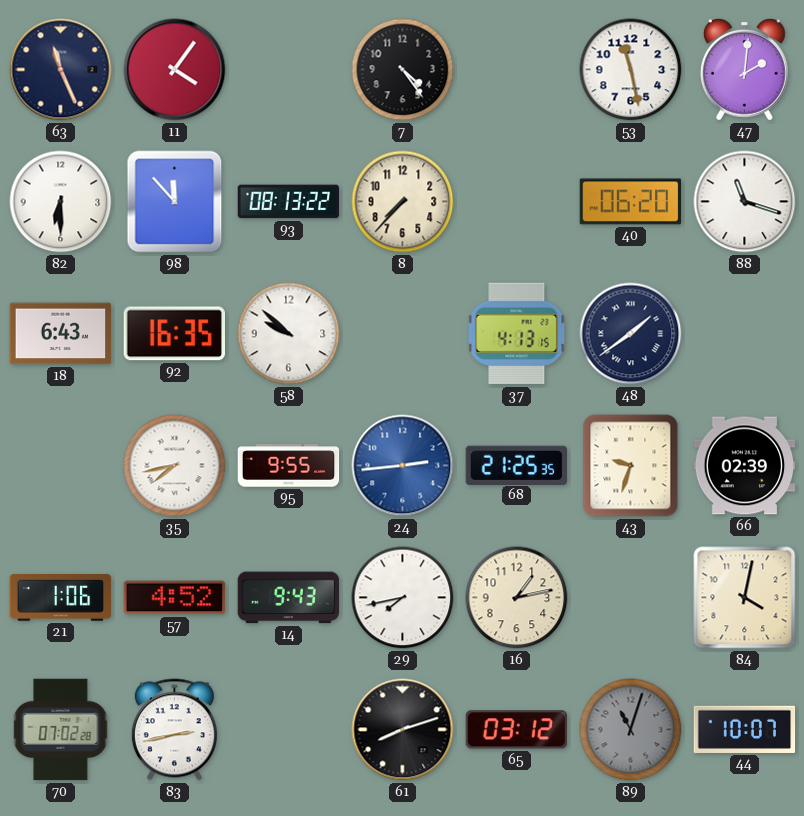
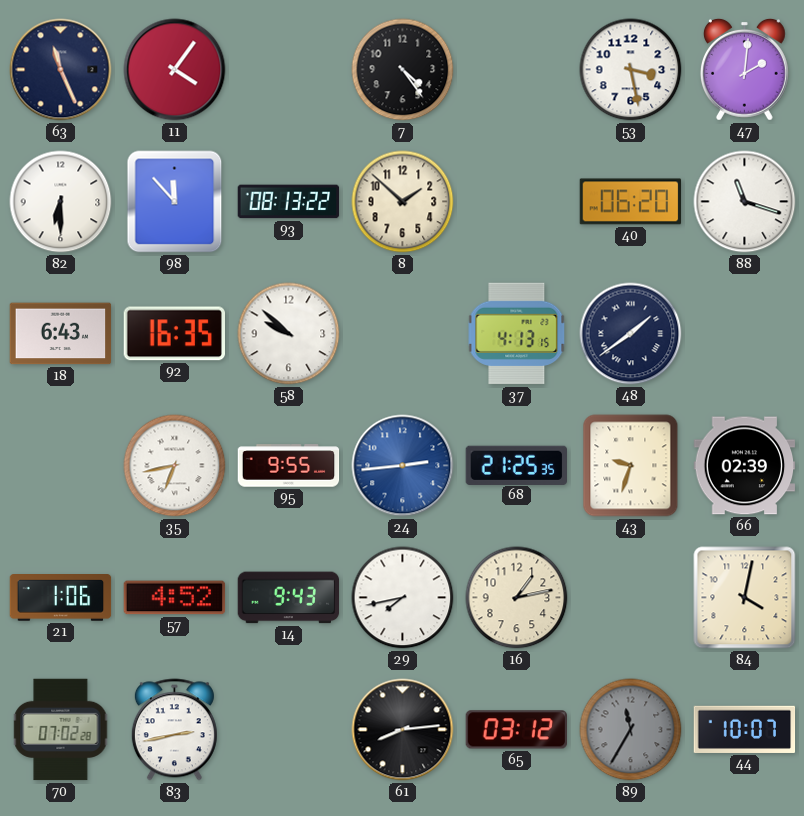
53: 11:28 -> 3:28
8: 7:37 -> 1:52
35: 7:43 -> 6:43
61: 8:12 -> 8:14
89: 11:03 -> 11:35
